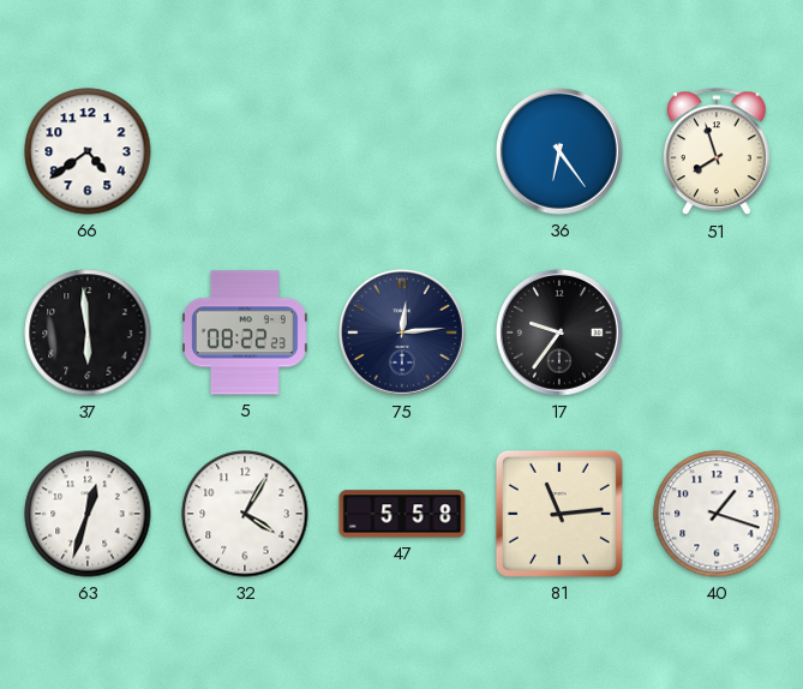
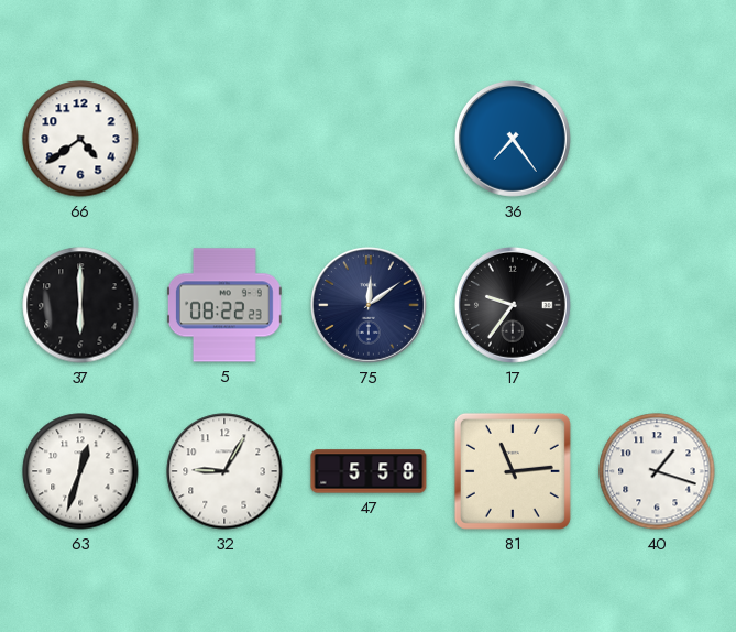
36: 6:24 -> 7:24
51: 7:57 -> none
37: 5:59 -> 6:00
75: 12:14 -> 12:09
32: 4:05 -> 9:05
